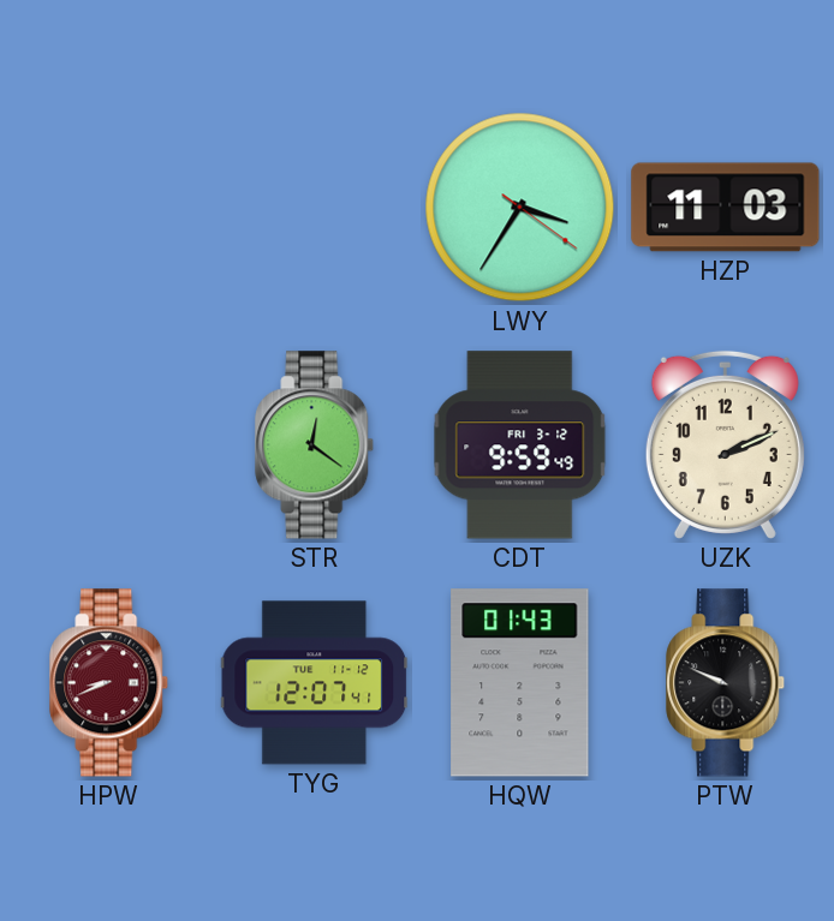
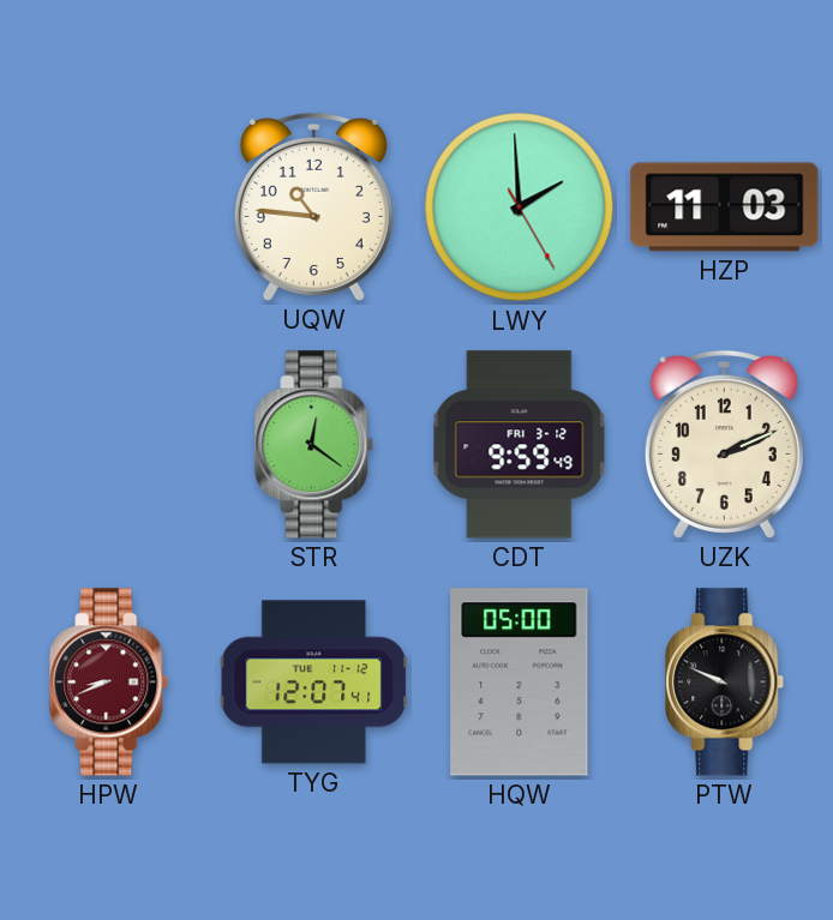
UQW: none -> 10:46
LWY: 3:35 -> 1:59
HQW: 01:43 -> 05:00
